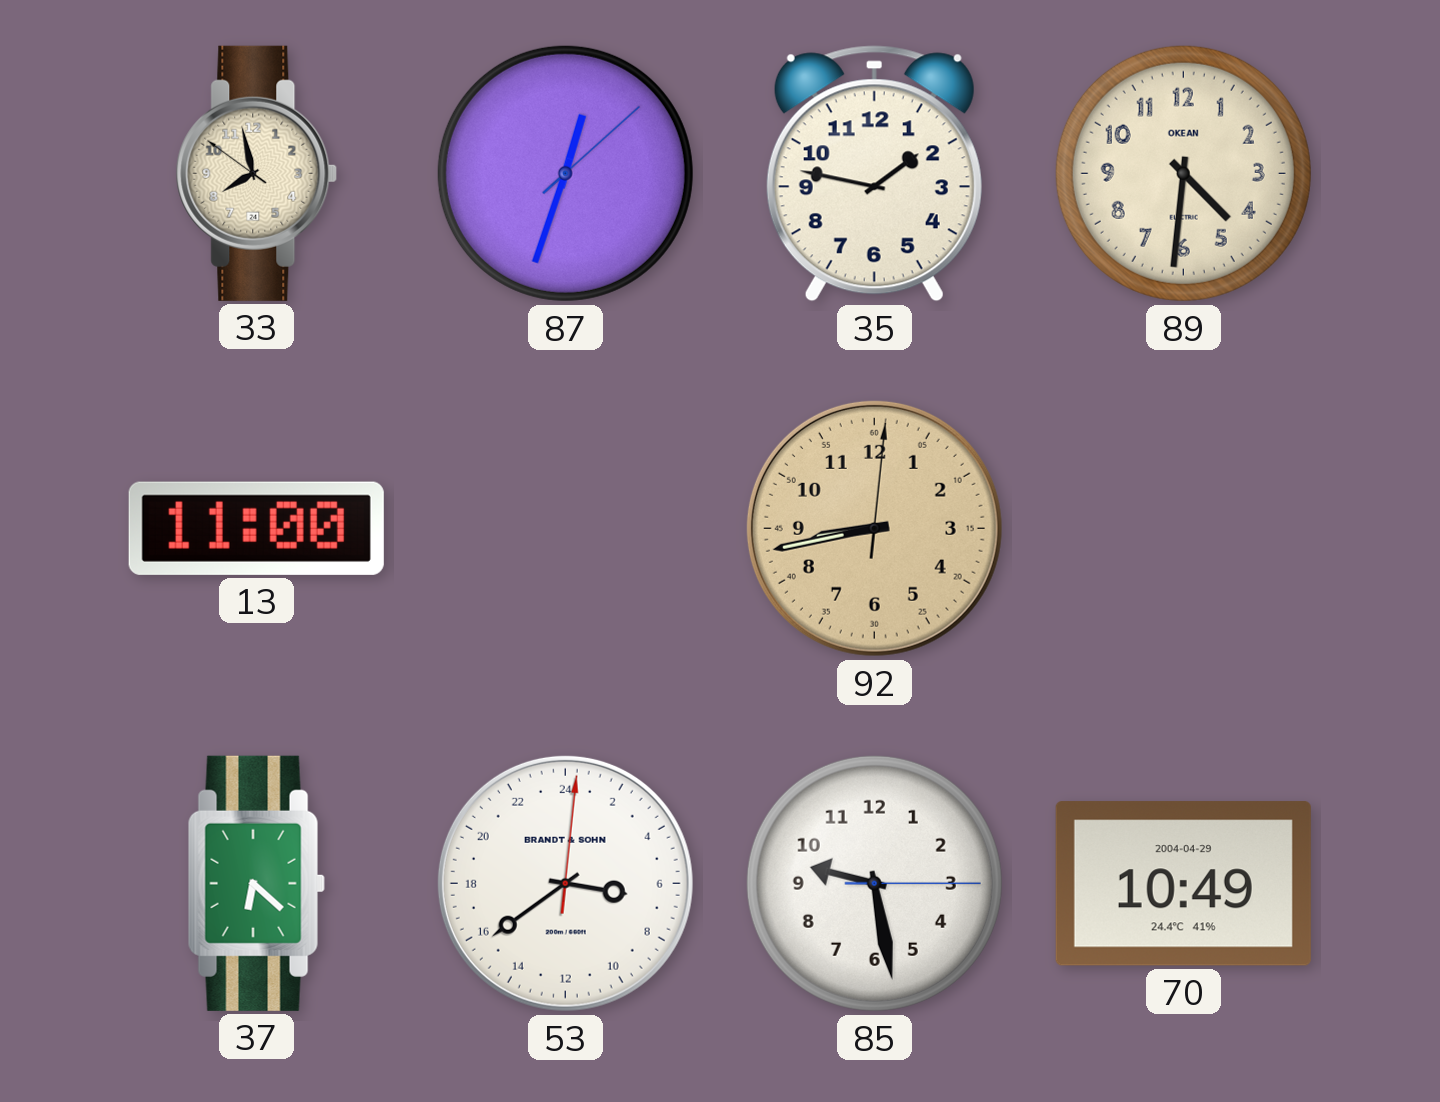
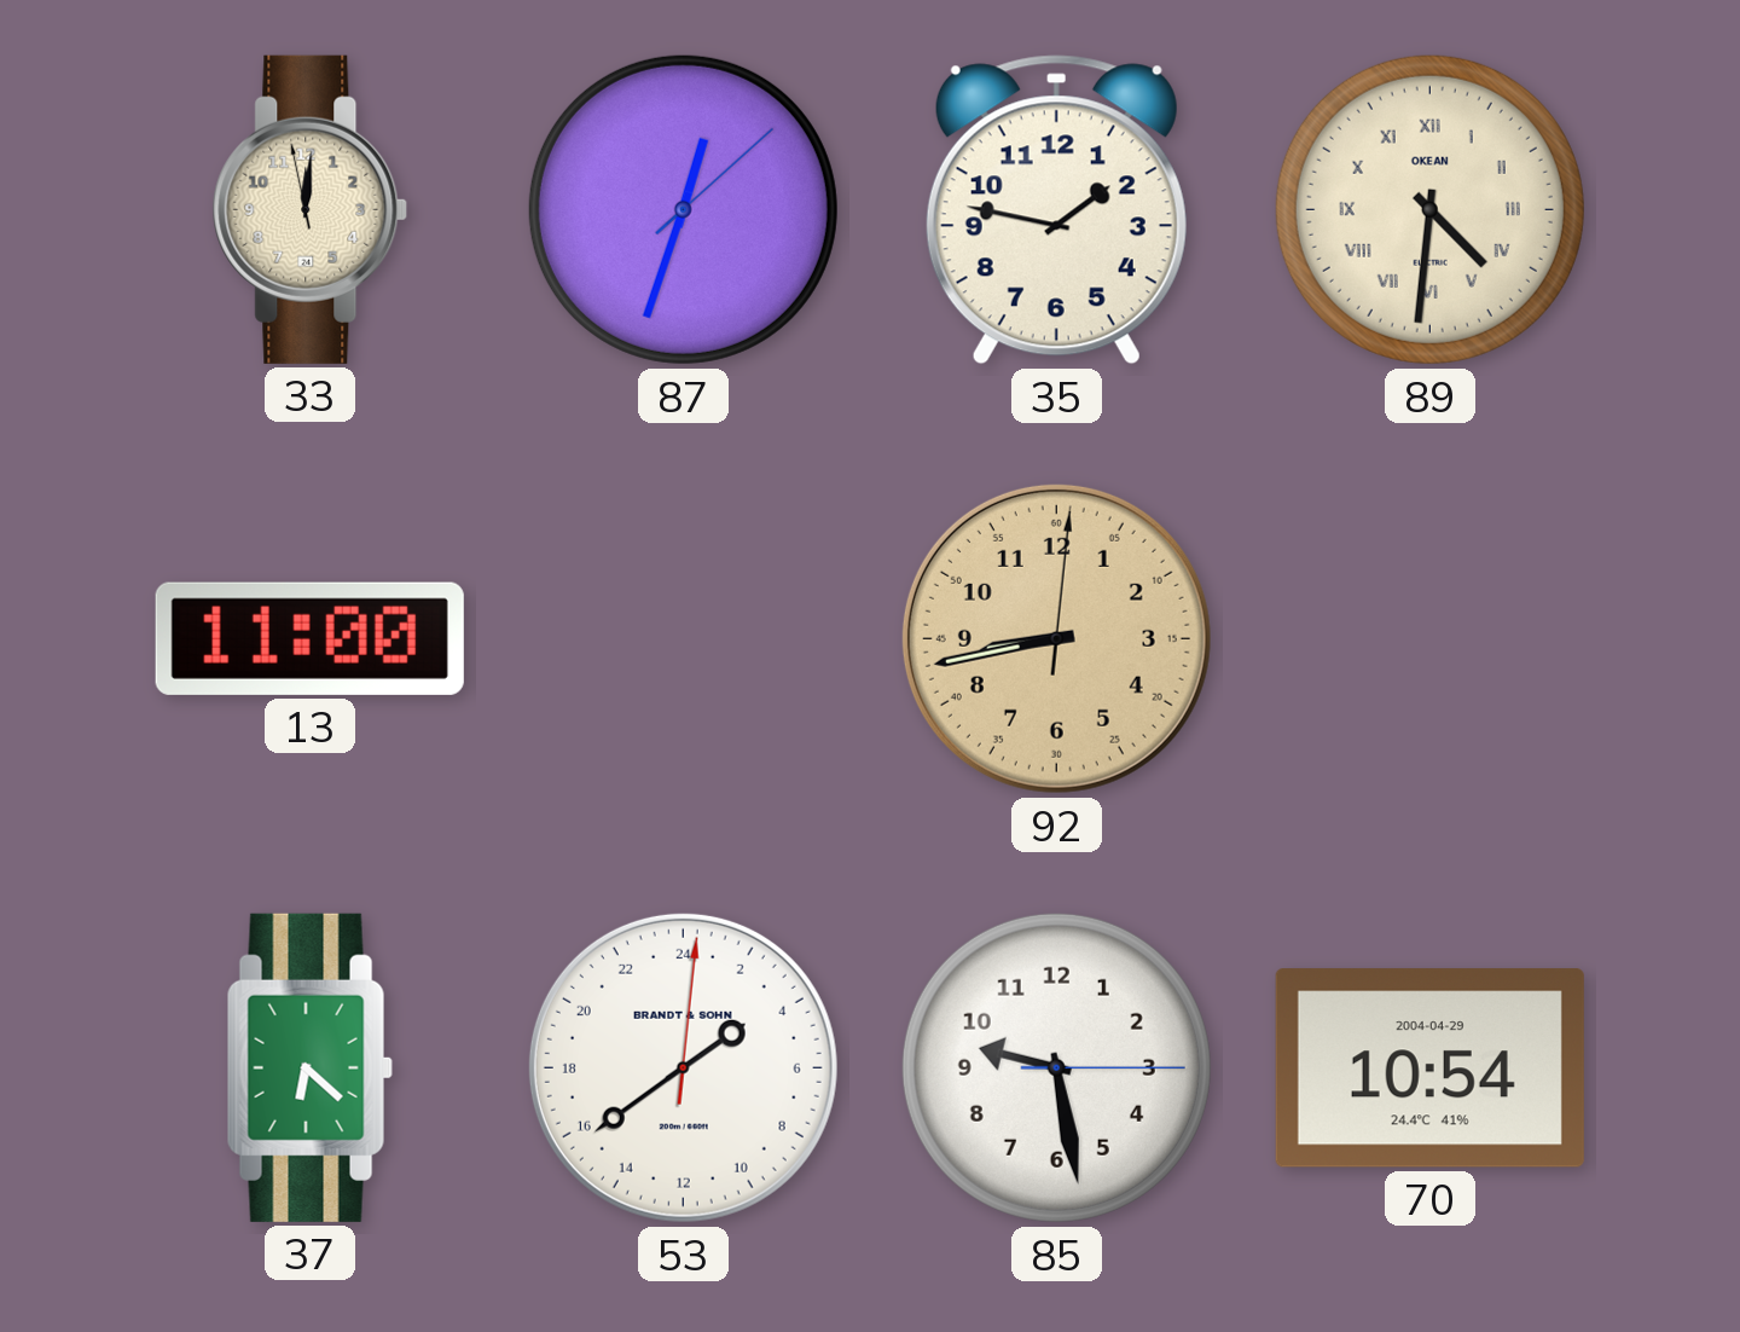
33: 7:57 -> 12:00
89 numerals: Arabic -> Roman
53: 6:39 -> 3:39
70: 10:49 -> 10:54
